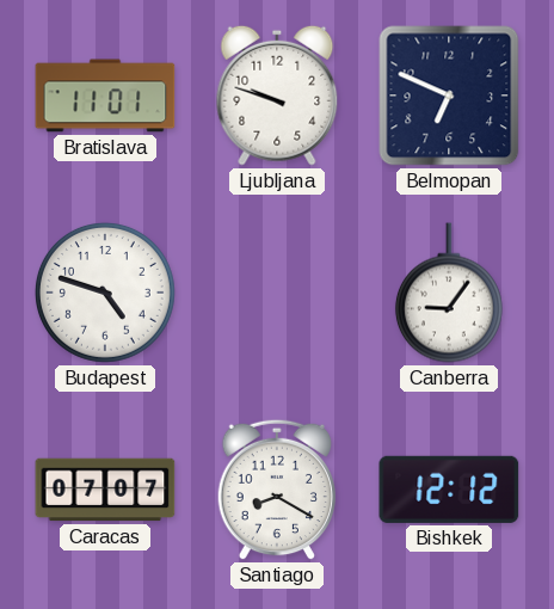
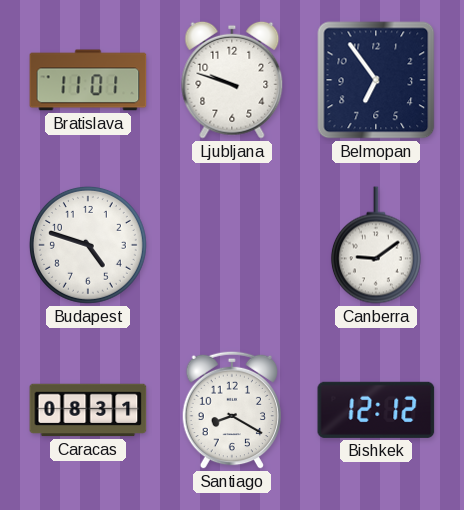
Belmopan: 6:49 -> 6:54
Canberra: 9:06 -> 9:09
Caracas: 07:07 -> 08:31
